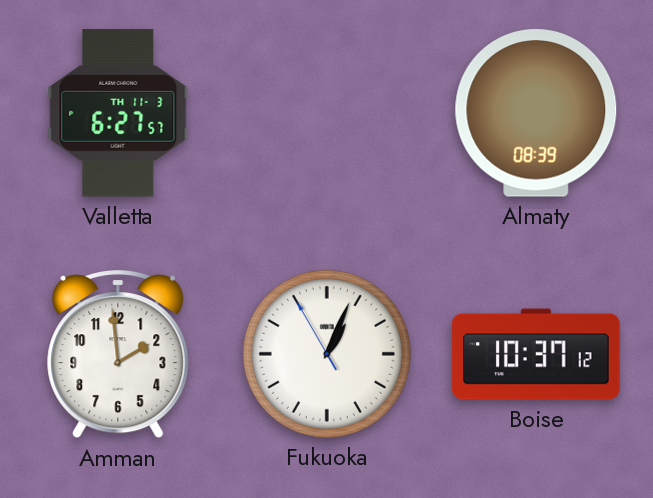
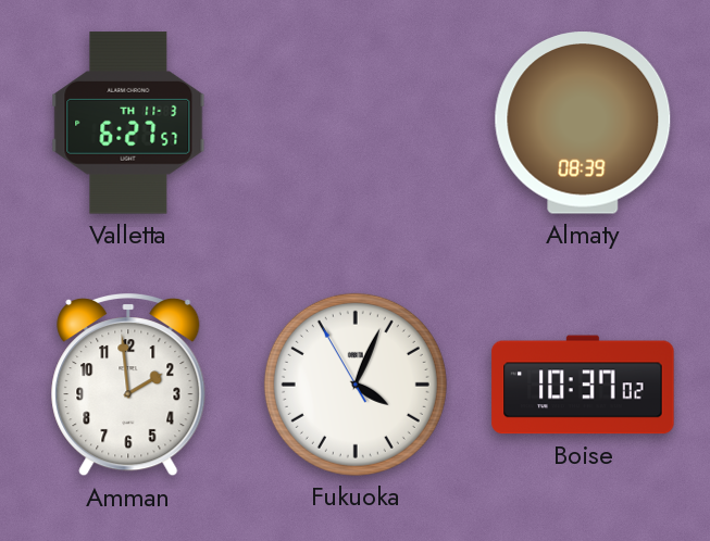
Fukuoka: 1:03 -> 4:03
Boise: 10:37:12 -> 10:37:02
